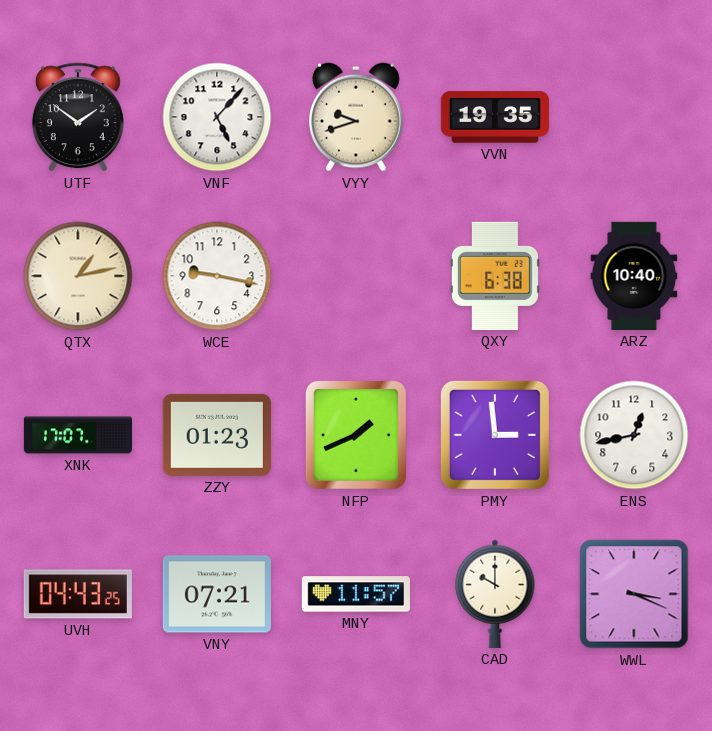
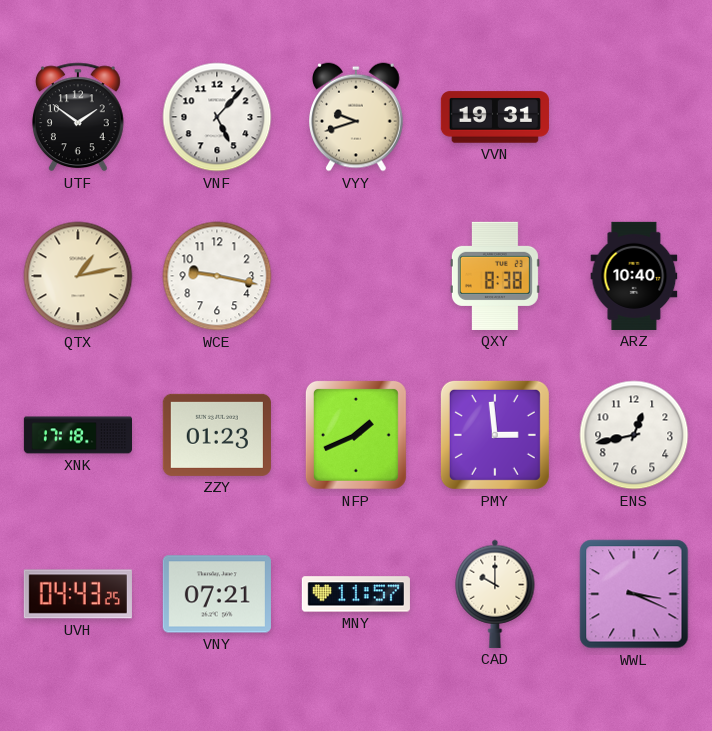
VVN: 19:35 -> 19:31
QXY: 6:38 -> 8:38
XNK: 17:07 -> 17:18
